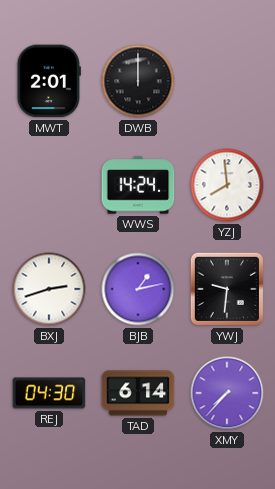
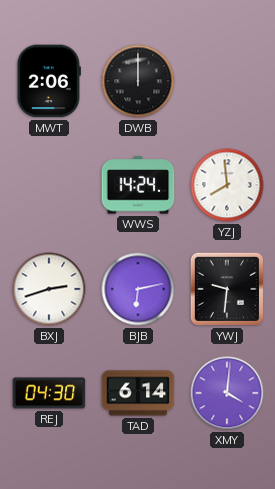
MWT: 2:01 -> 2:06
BJB: 1:13 -> 6:13
XMY: 7:37 -> 4:01
